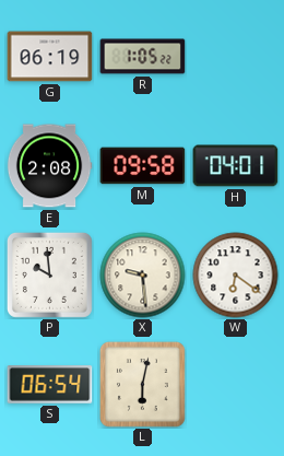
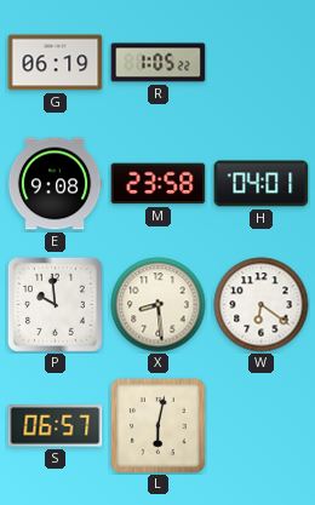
E: 2:08 -> 9:08
M: 09:58 -> 23:58
X: 9:29 -> 8:29
S: 06:54 -> 06:57
